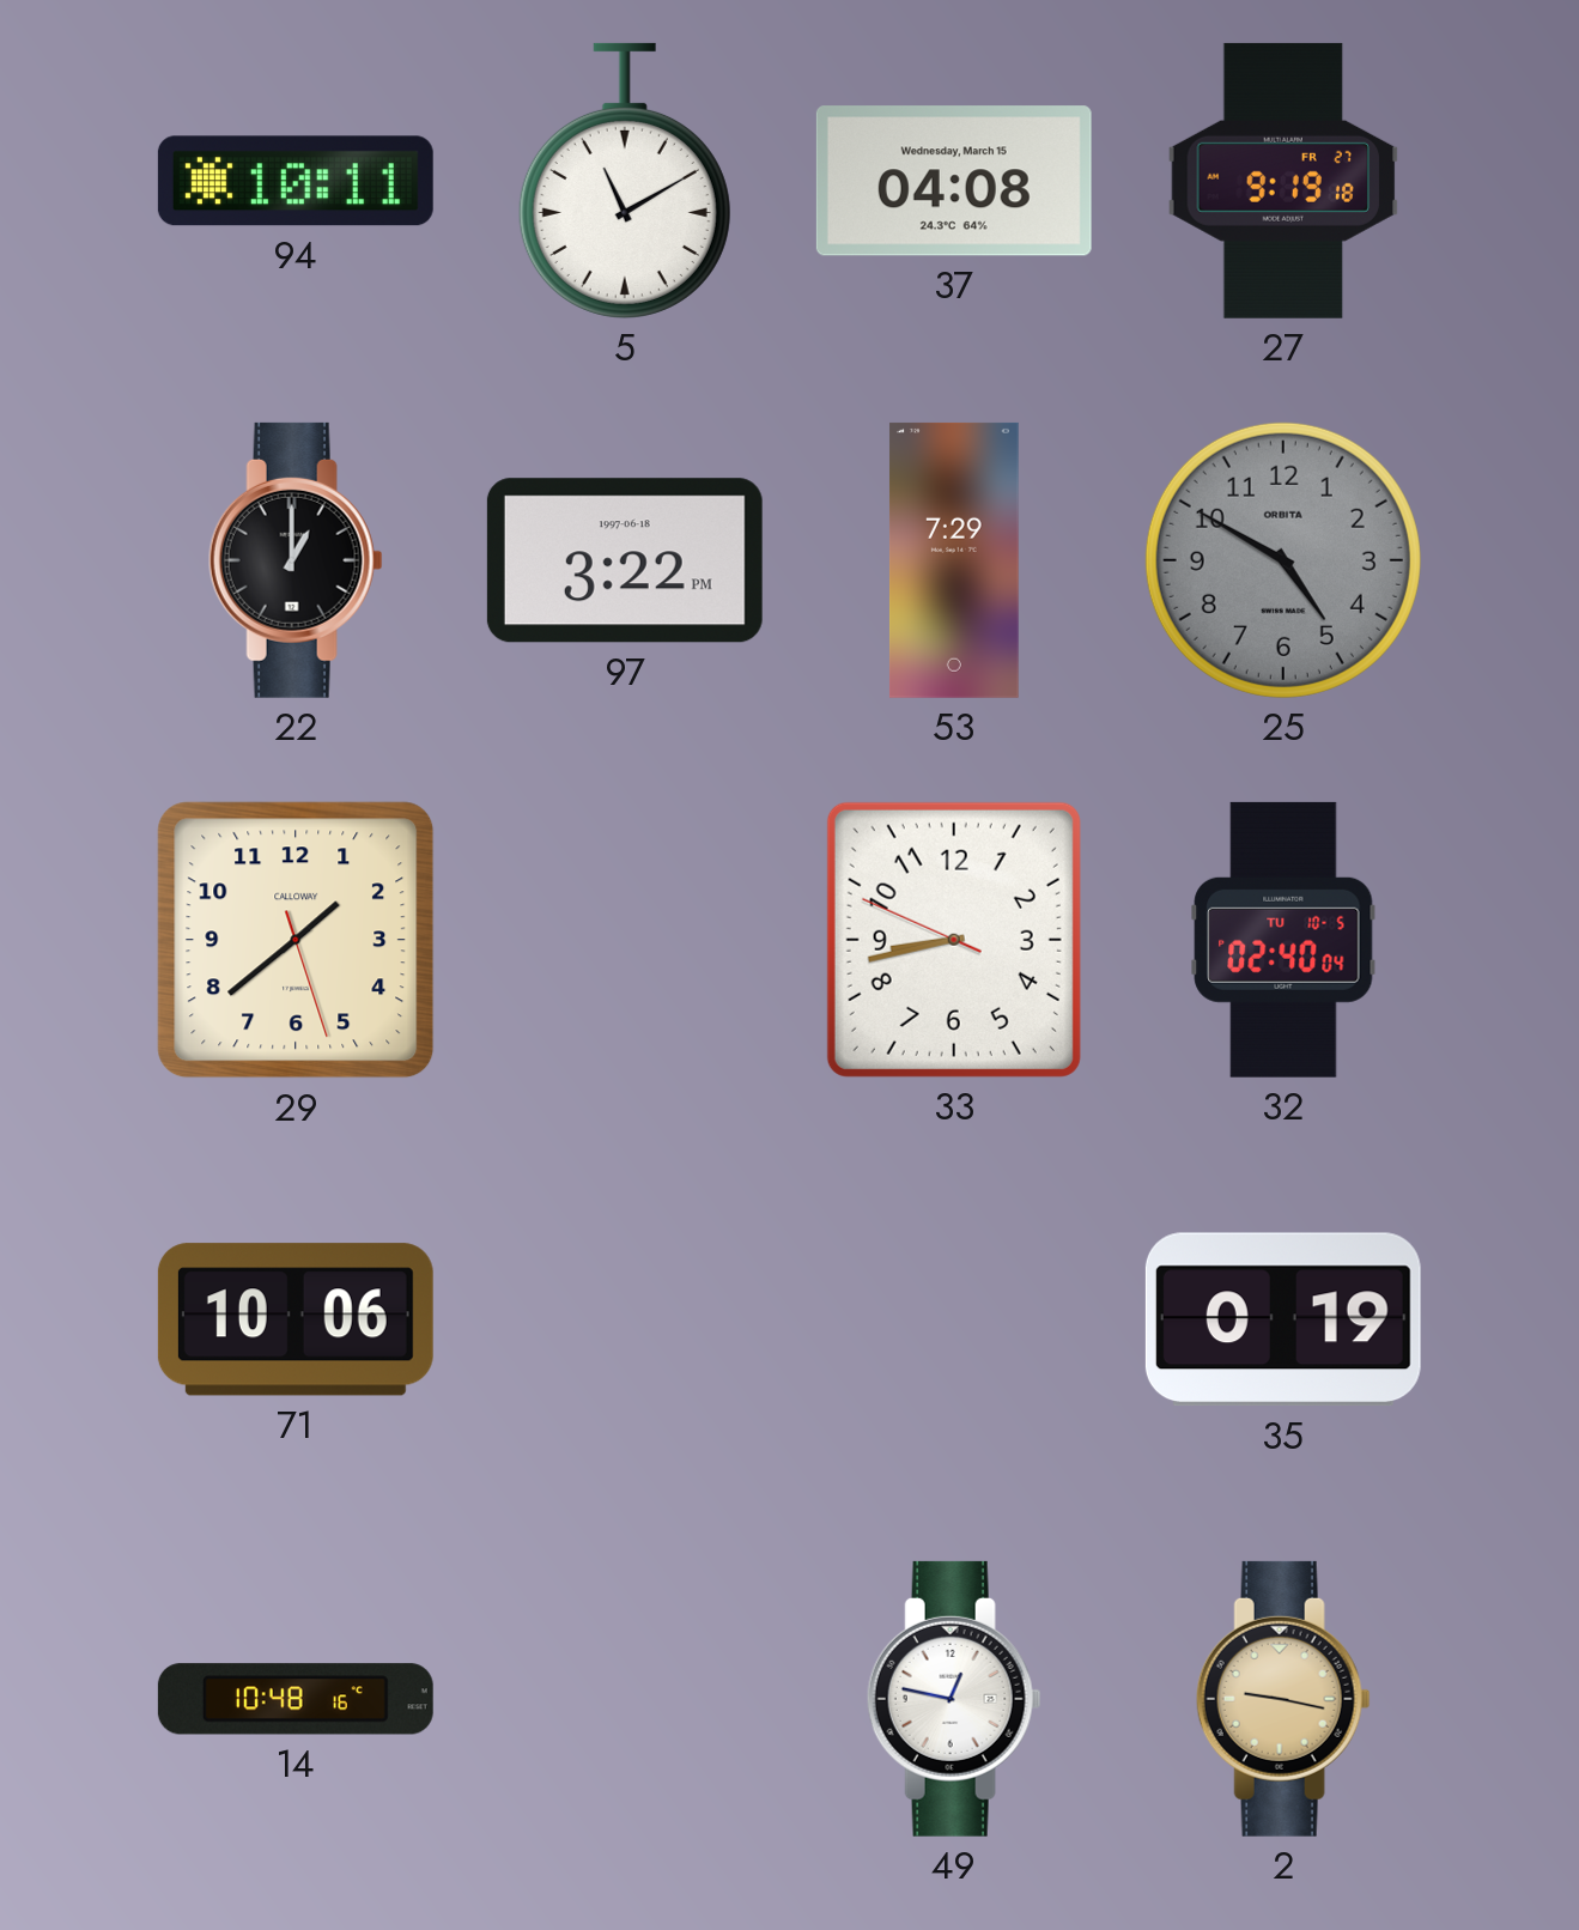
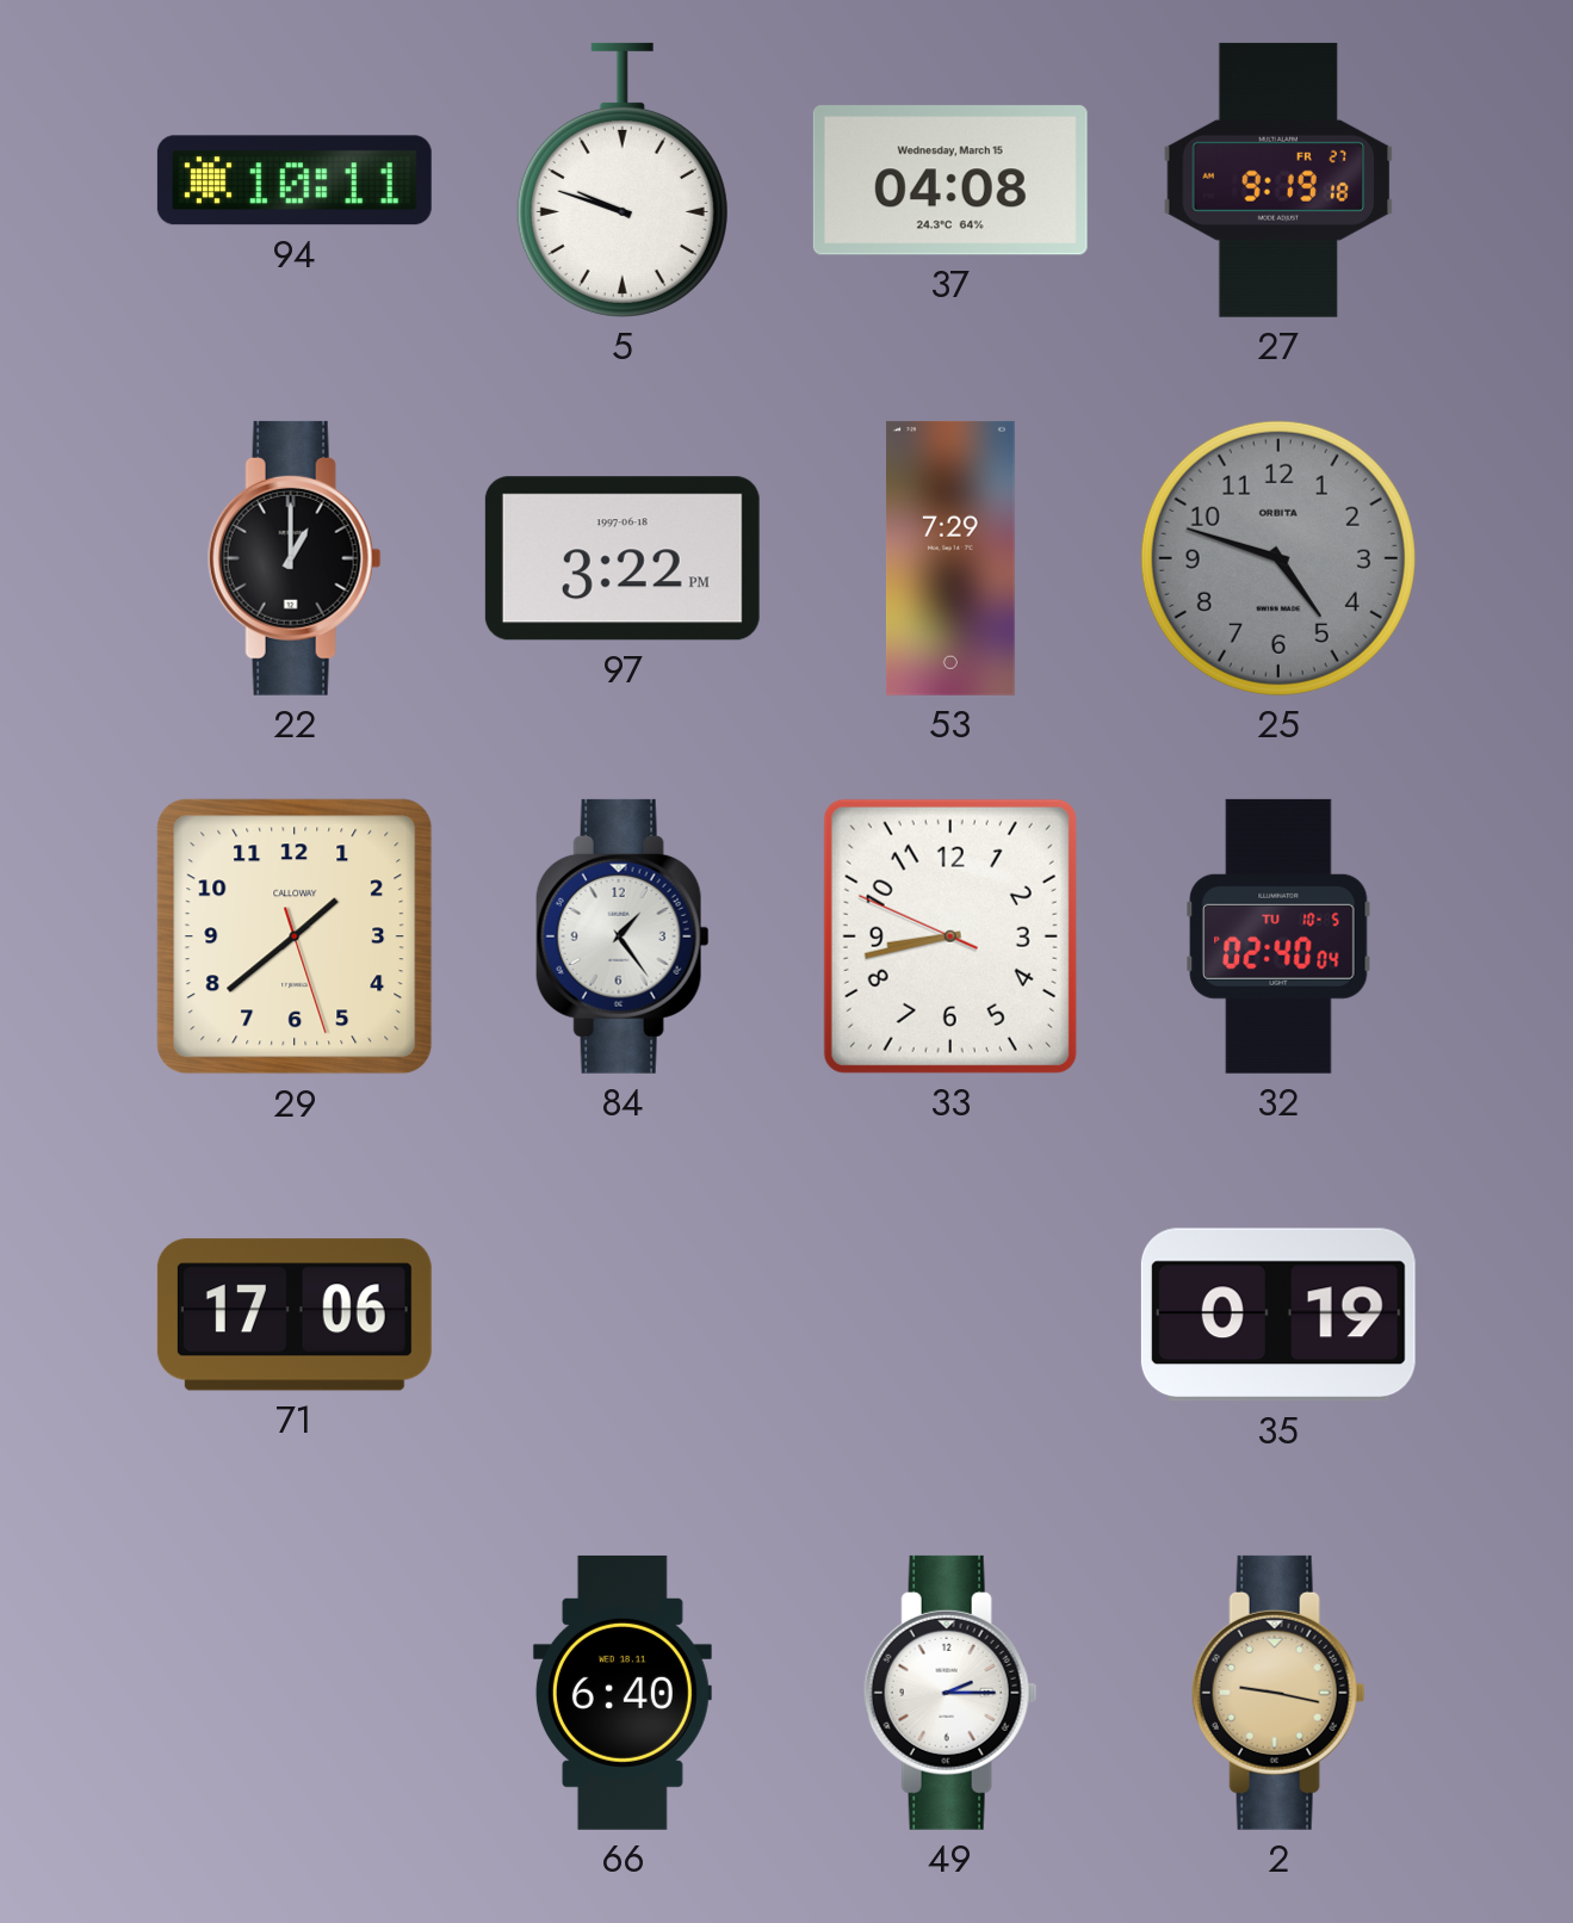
5: 11:10 -> 9:48
25: 4:50 -> 4:48
84: none -> 1:24
71: 10:06 -> 17:06
14: 10:48 -> none
66: none -> 6:40
49: 12:47 -> 2:15
